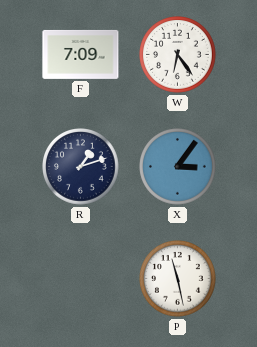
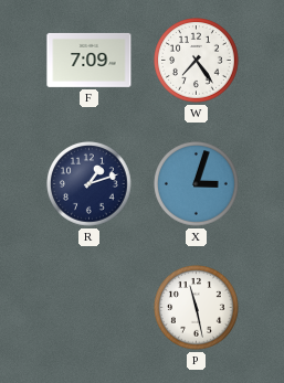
W: 6:24 -> 7:24
X: 3:06 -> 3:03
